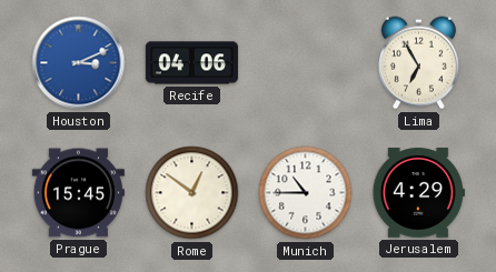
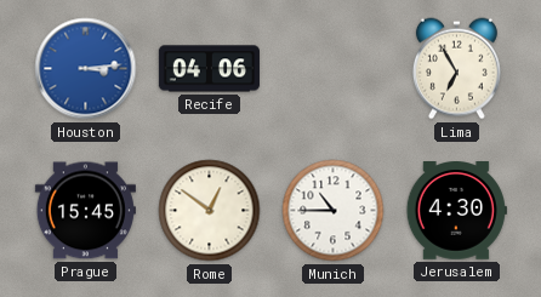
Houston: 3:11 -> 3:14
Jerusalem: 4:29 -> 4:30
